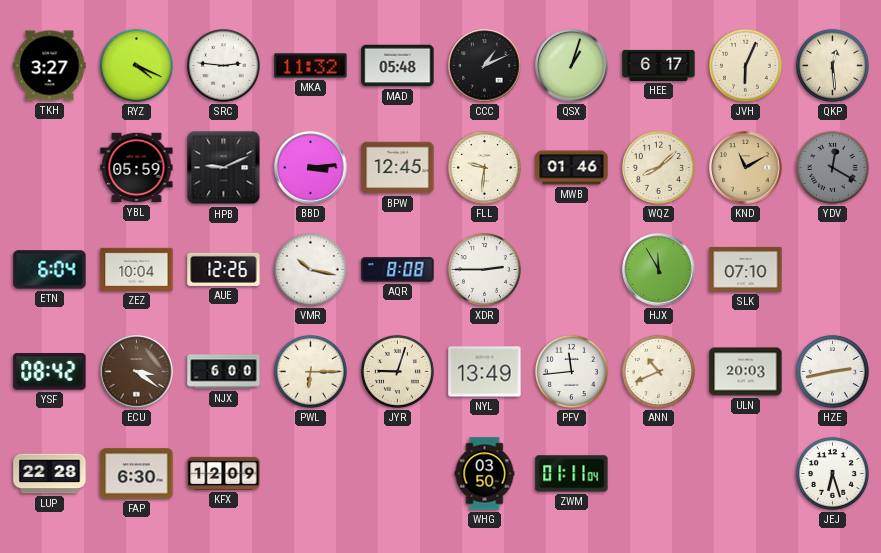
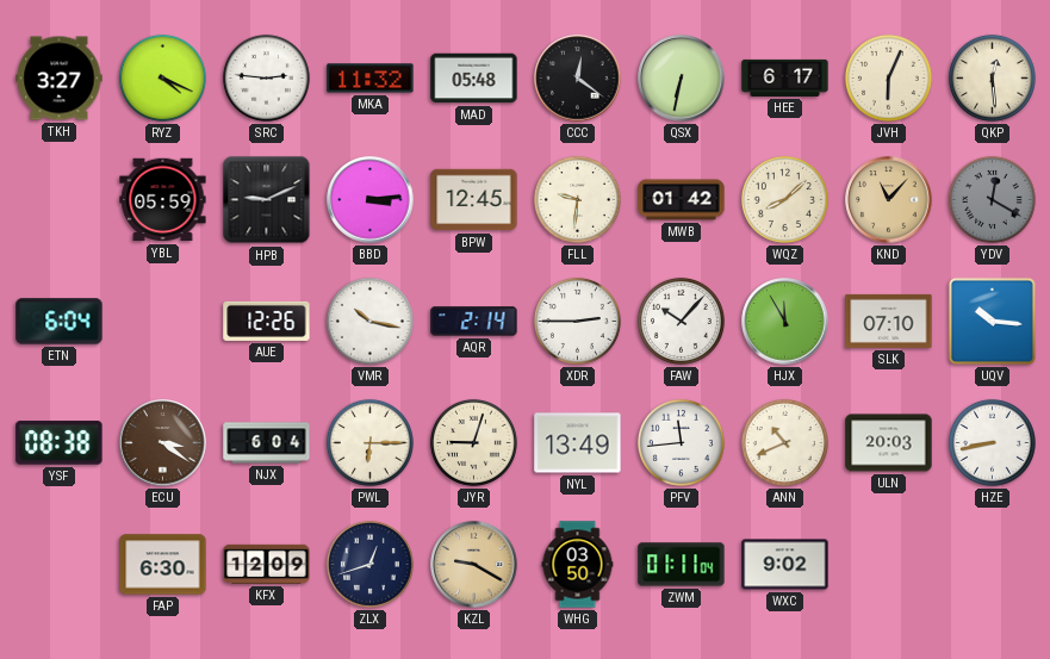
CCC: 1:11 -> 12:21
QSX: 1:03 -> 6:32
MWB: 01:46 -> 01:42
KND: 11:10 -> 11:07
ZEZ: 10:04 -> none
AQR: 8:08 -> 2:14
FAW: none -> 10:07
UQV: none -> 10:16
YSF: 08:42 -> 08:38
NJX: 6:00 -> 6:04
HZE: 2:43 -> 8:43
LUP: 22:28 -> none
ZLX: none -> 12:42
KZL: none -> 9:20
WXC: none -> 9:02
JEJ: 6:27 -> none
